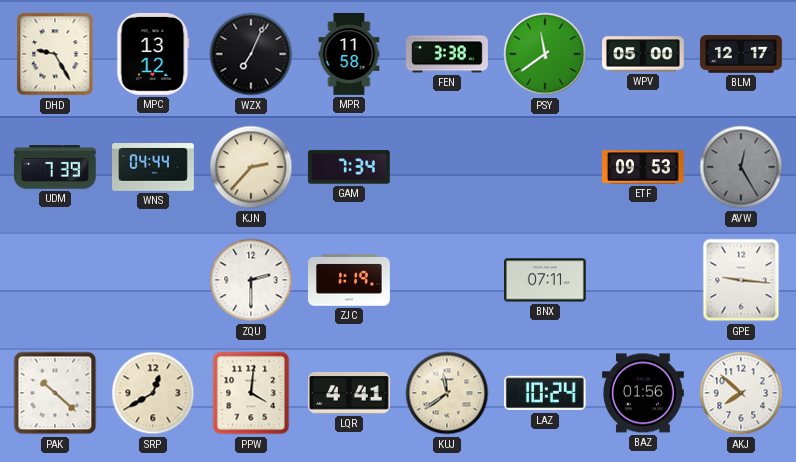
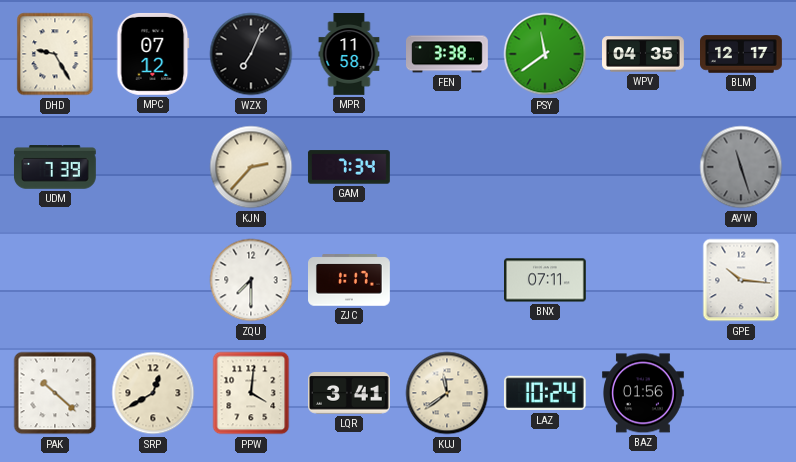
MPC: 13:12 -> 07:12
WPV: 05:00 -> 04:35
WNS: 04:44 -> none
ETF: 09:53 -> none
AVW: 12:25 -> 11:27
ZQU: 2:30 -> 7:30
ZJC: 1:19 -> 1:17
GPE: 9:16 -> 10:16
LQR: 4:41 -> 3:41
AKJ: 7:52 -> none
